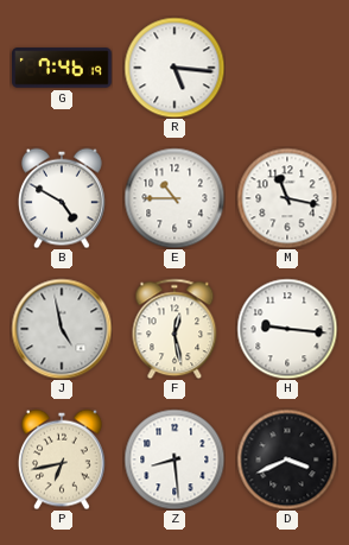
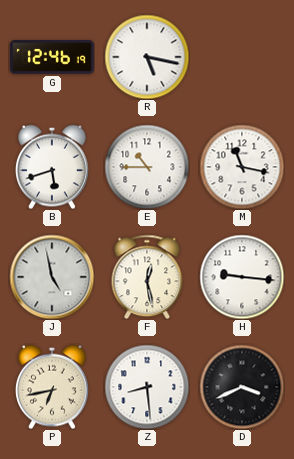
G: 7:46 -> 12:46
R: 5:16 -> 5:17
B: 4:50 -> 5:42
